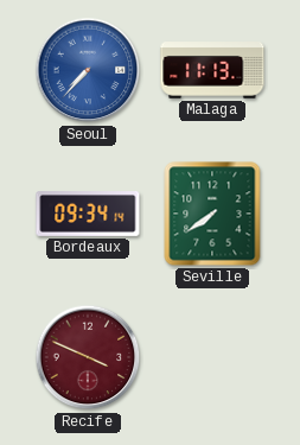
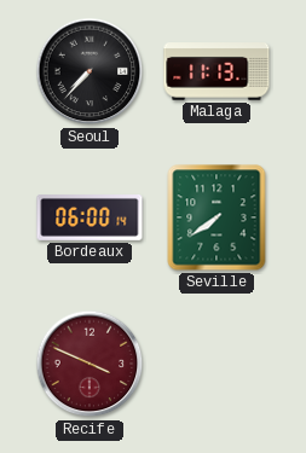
Seoul dial: blue -> black
Bordeaux: 09:34 -> 06:00
